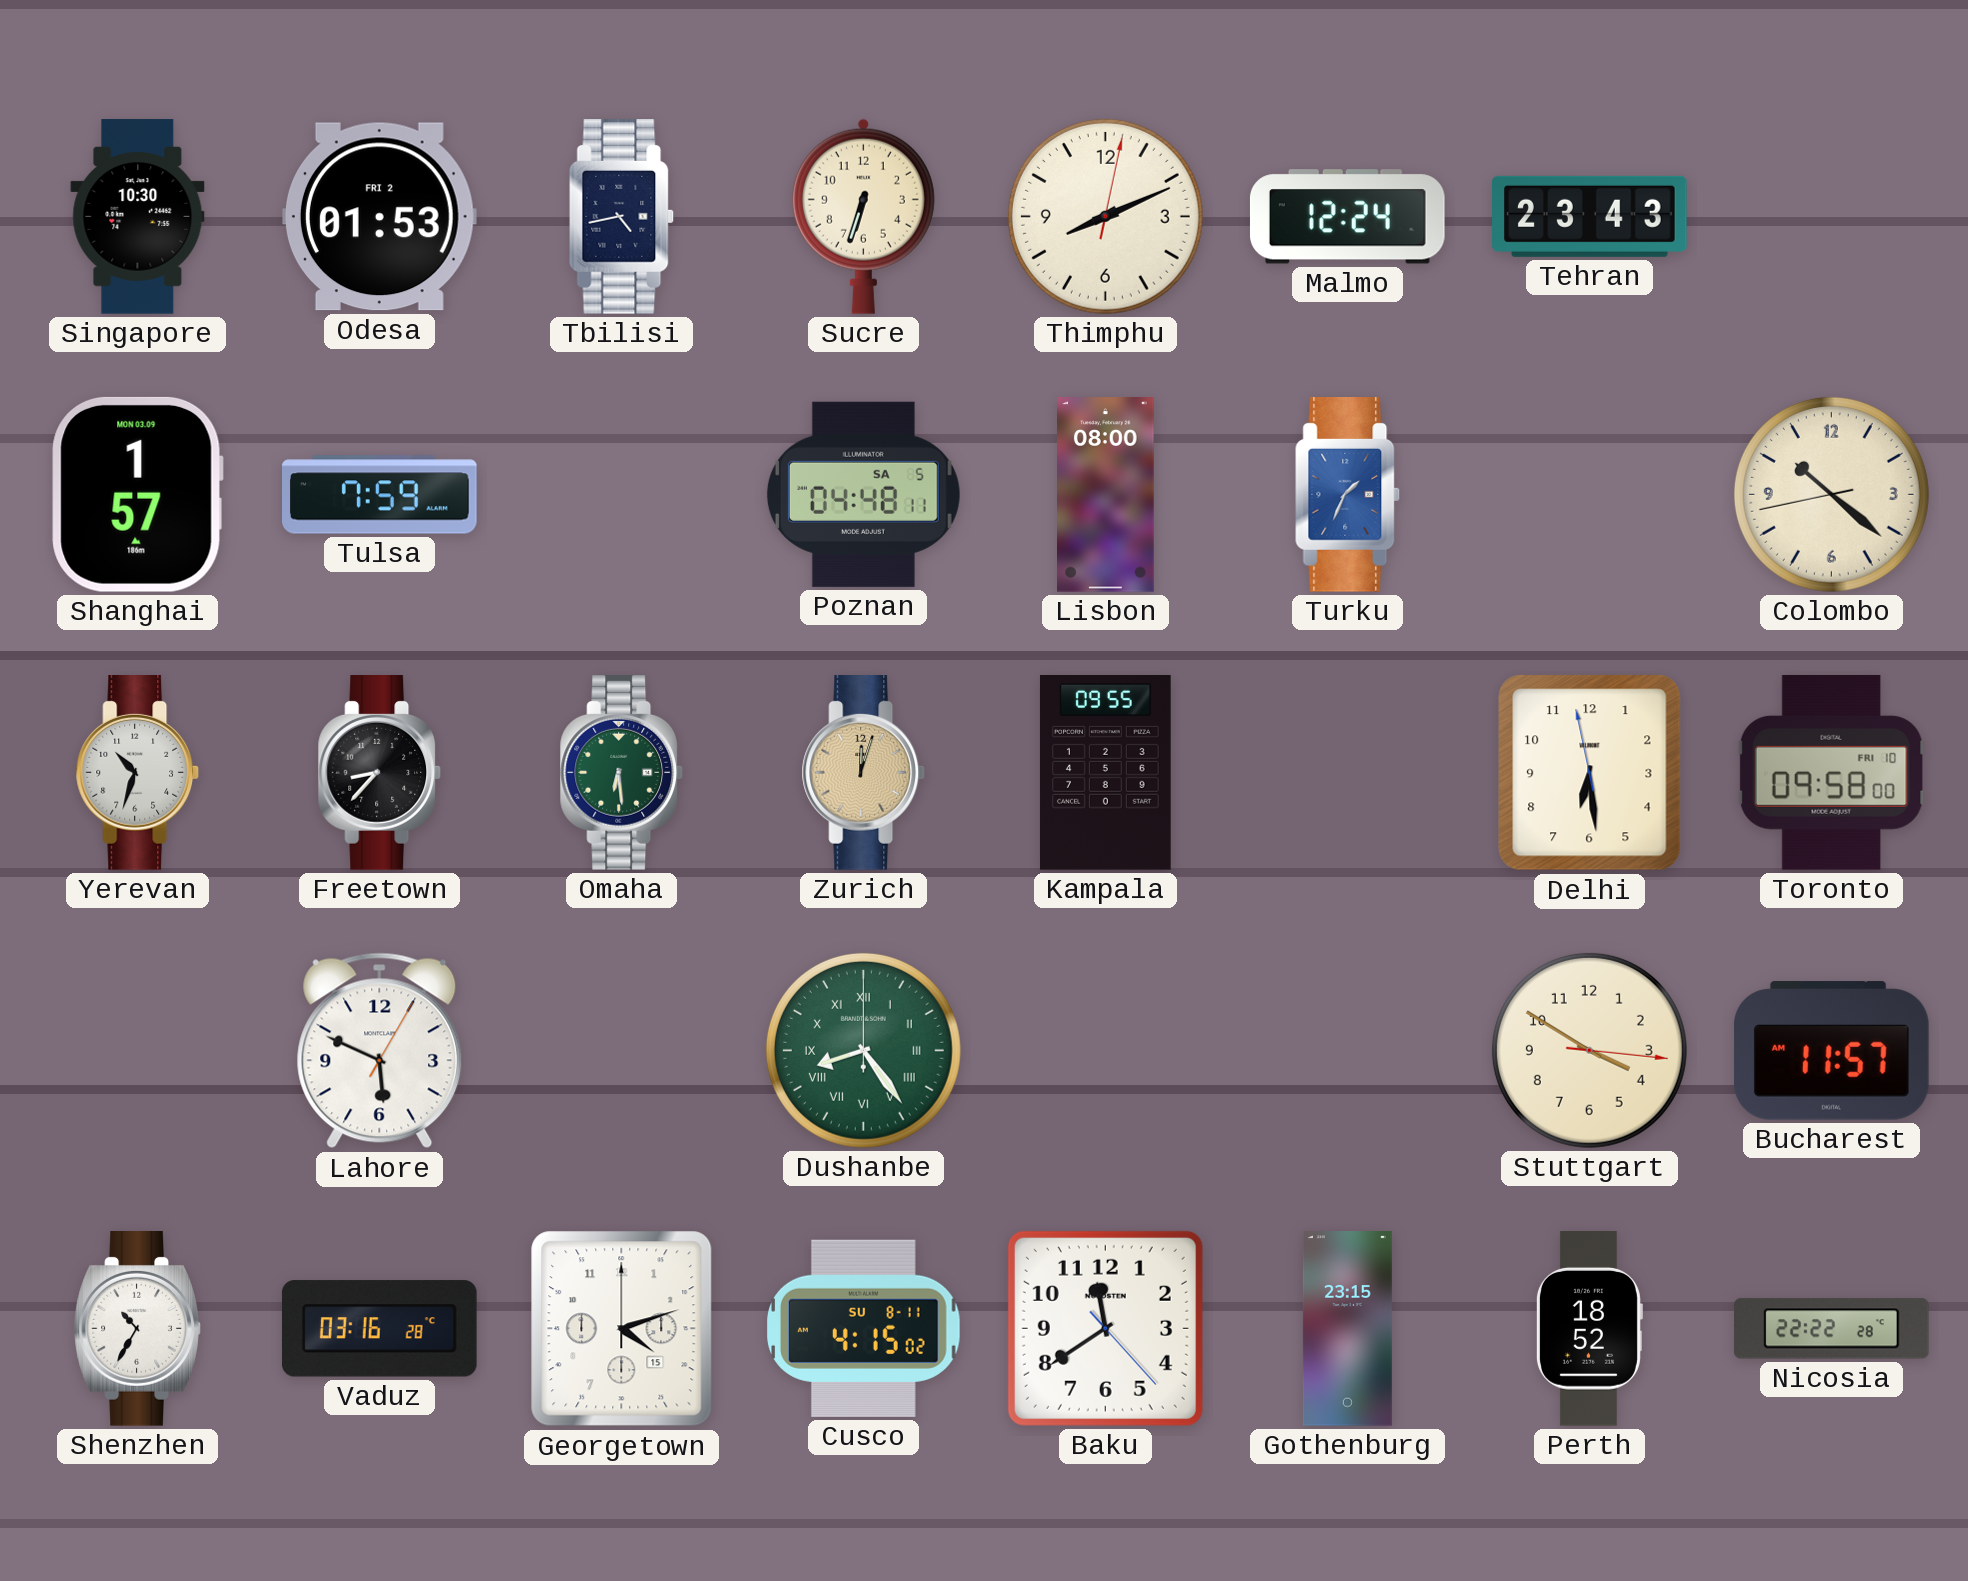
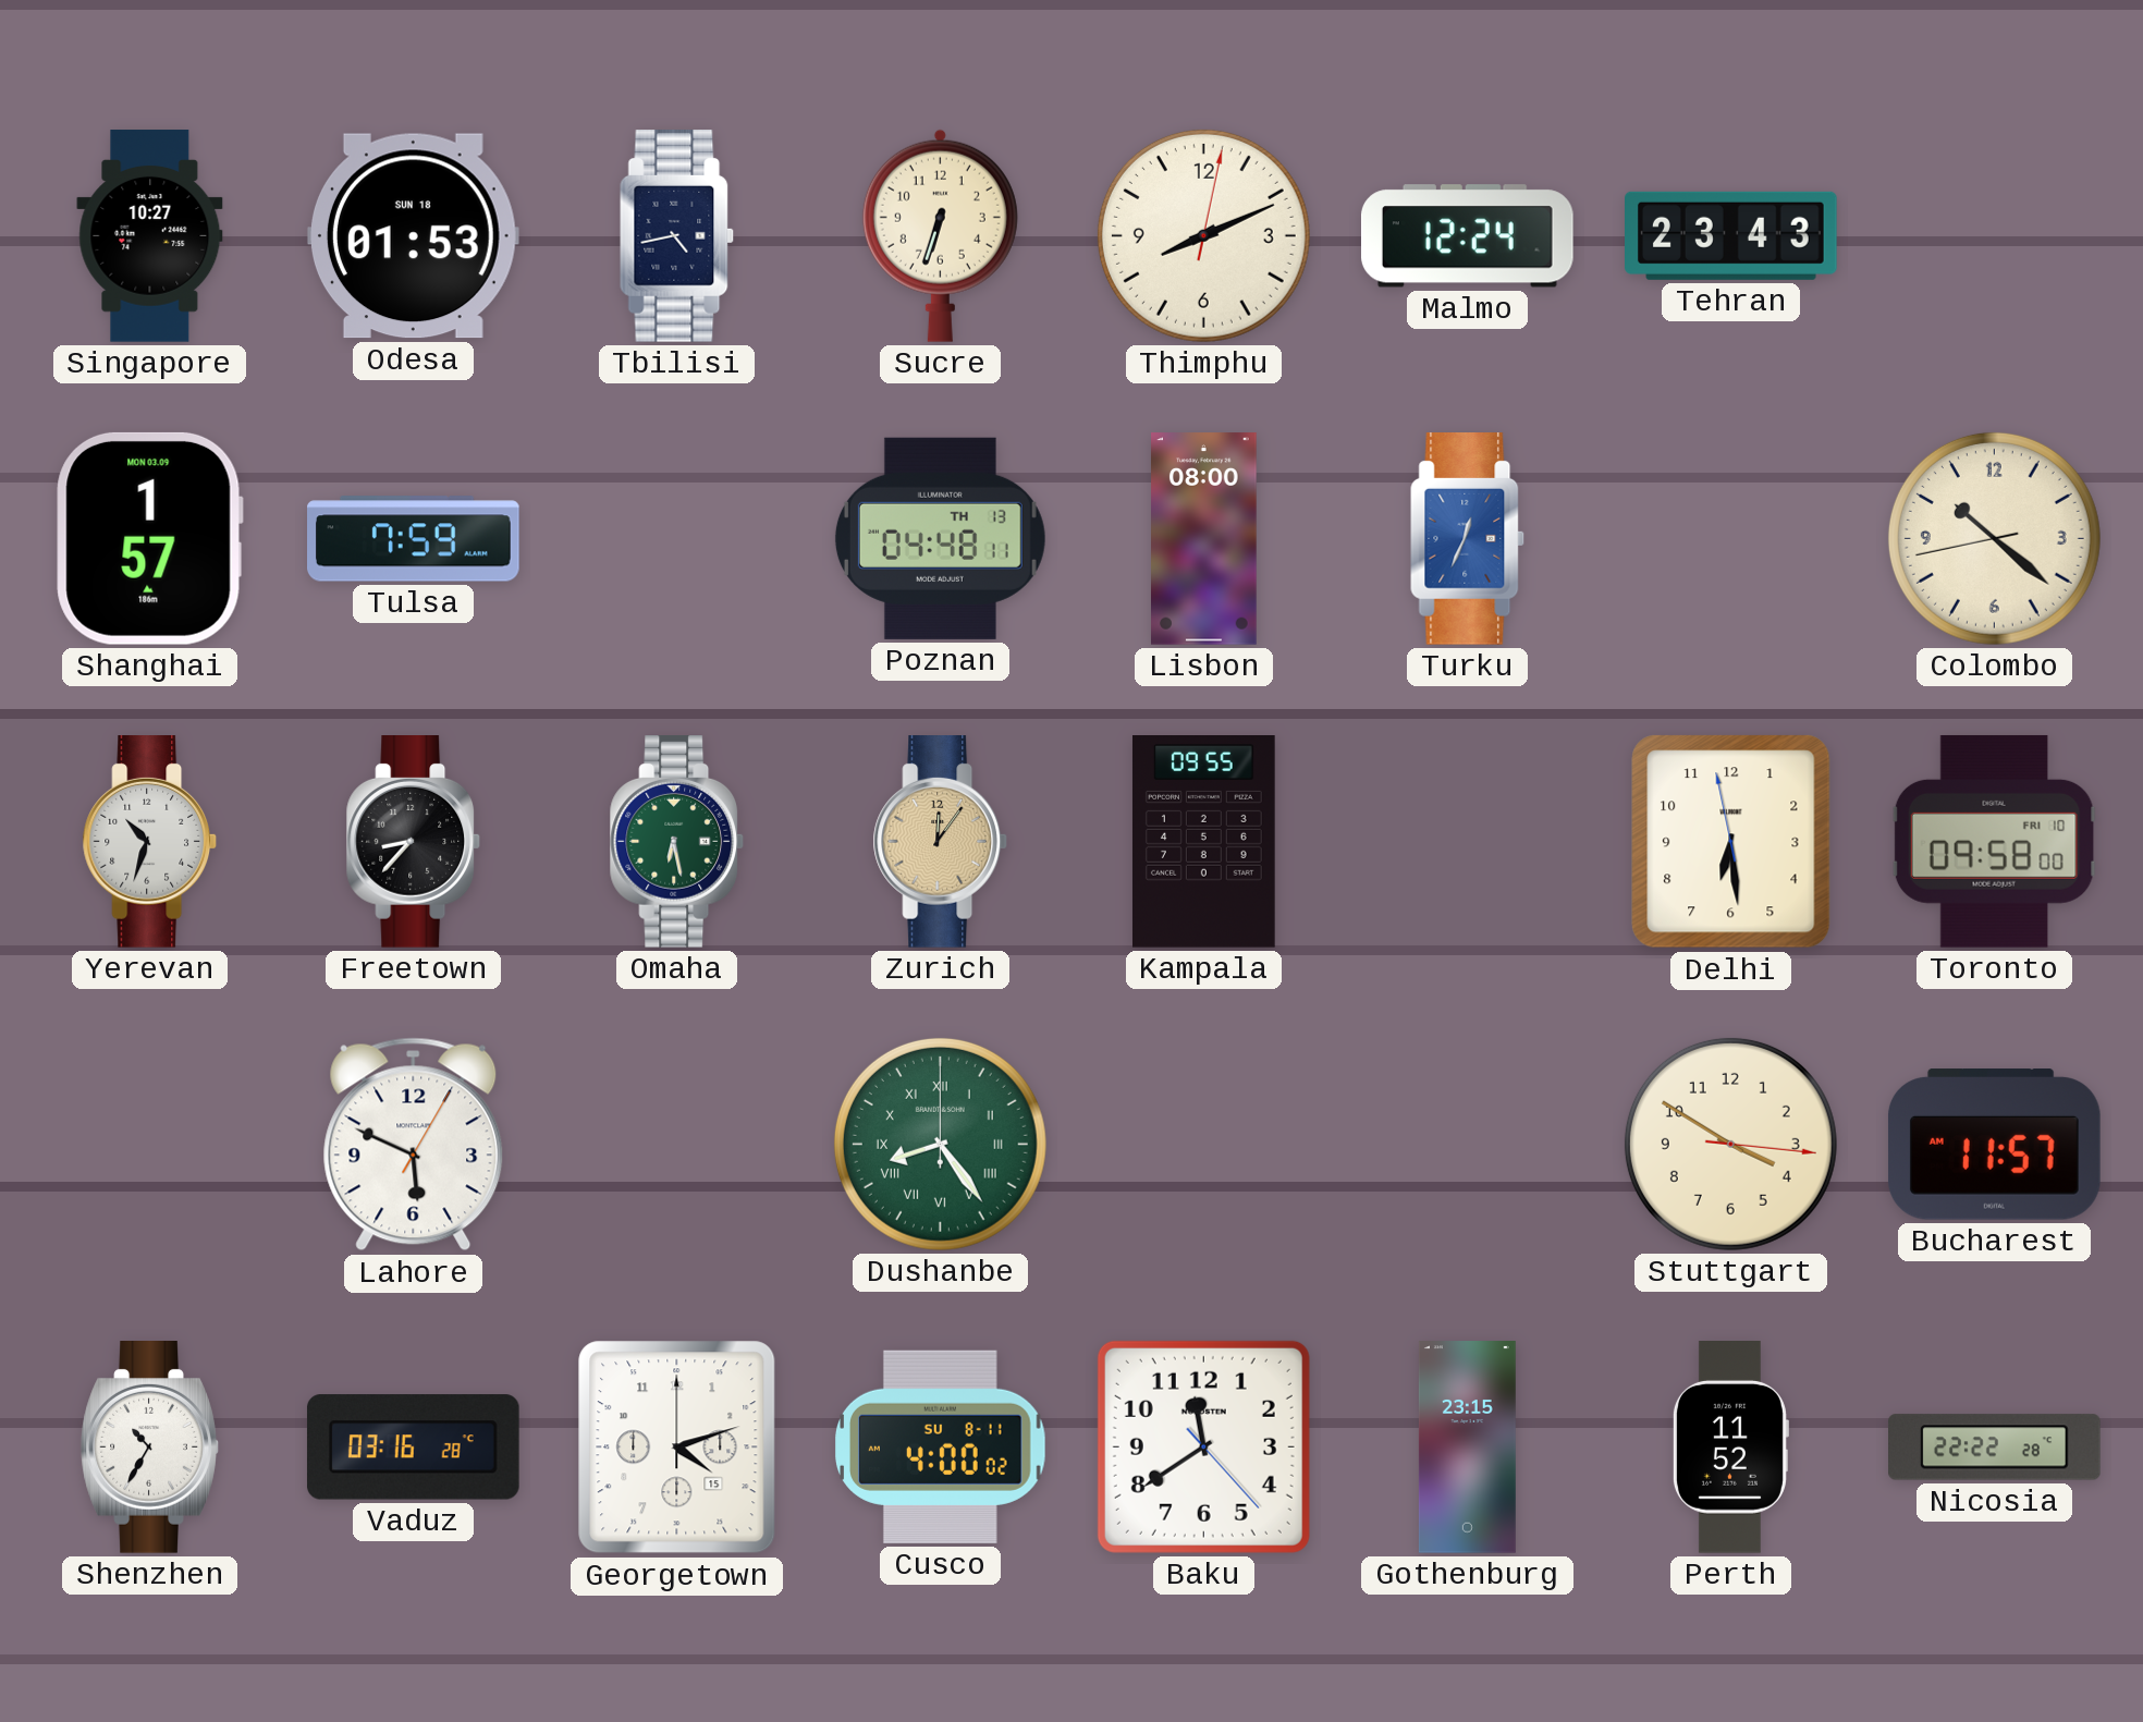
Singapore: 10:30 -> 10:27
Odesa date: FRI 2 -> SUN 18
Poznan date: SA 5 -> TH 13
Turku: 1:34 -> 12:34
Omaha: 6:29 -> 6:28
Zurich: 12:03 -> 12:06
Cusco: 4:15 -> 4:00
Perth: 18:52 -> 11:52
